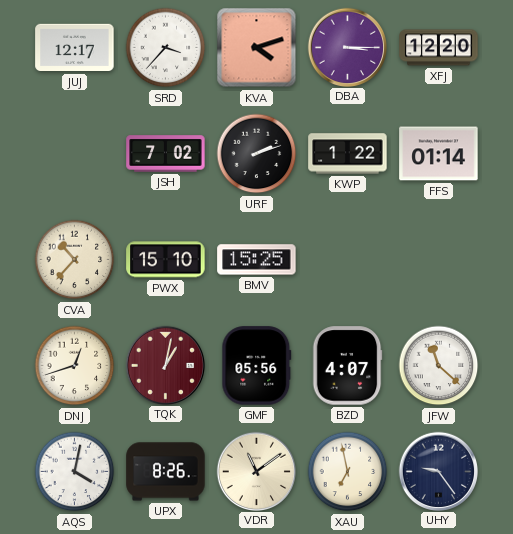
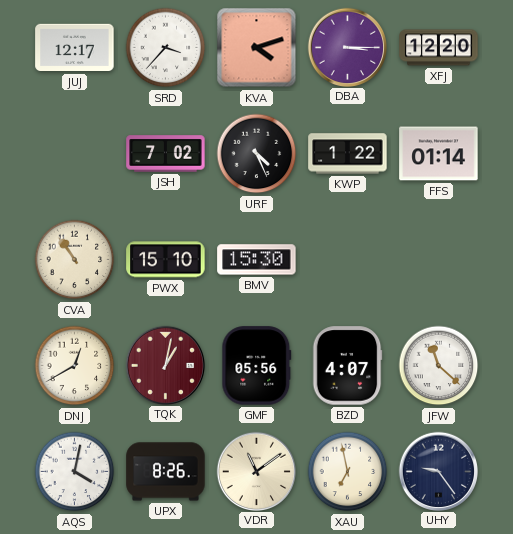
URF: 2:12 -> 4:26
CVA: 10:37 -> 10:54
BMV: 15:25 -> 15:30
DNJ: 12:42 -> 12:40
